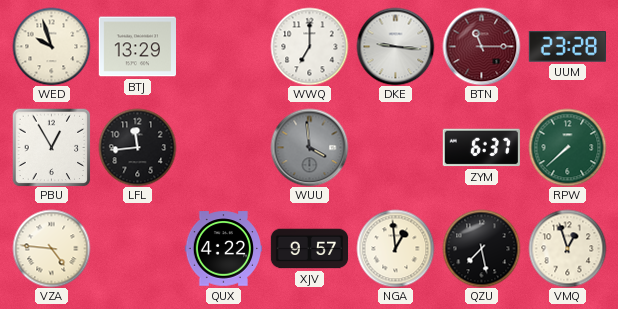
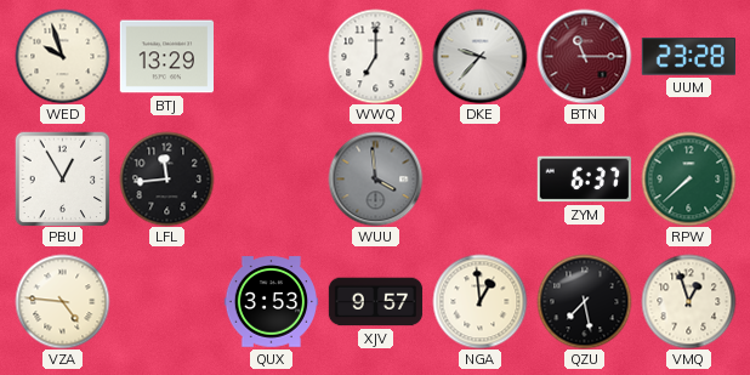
DKE: 9:16 -> 9:37
QUX: 4:22 -> 3:53
